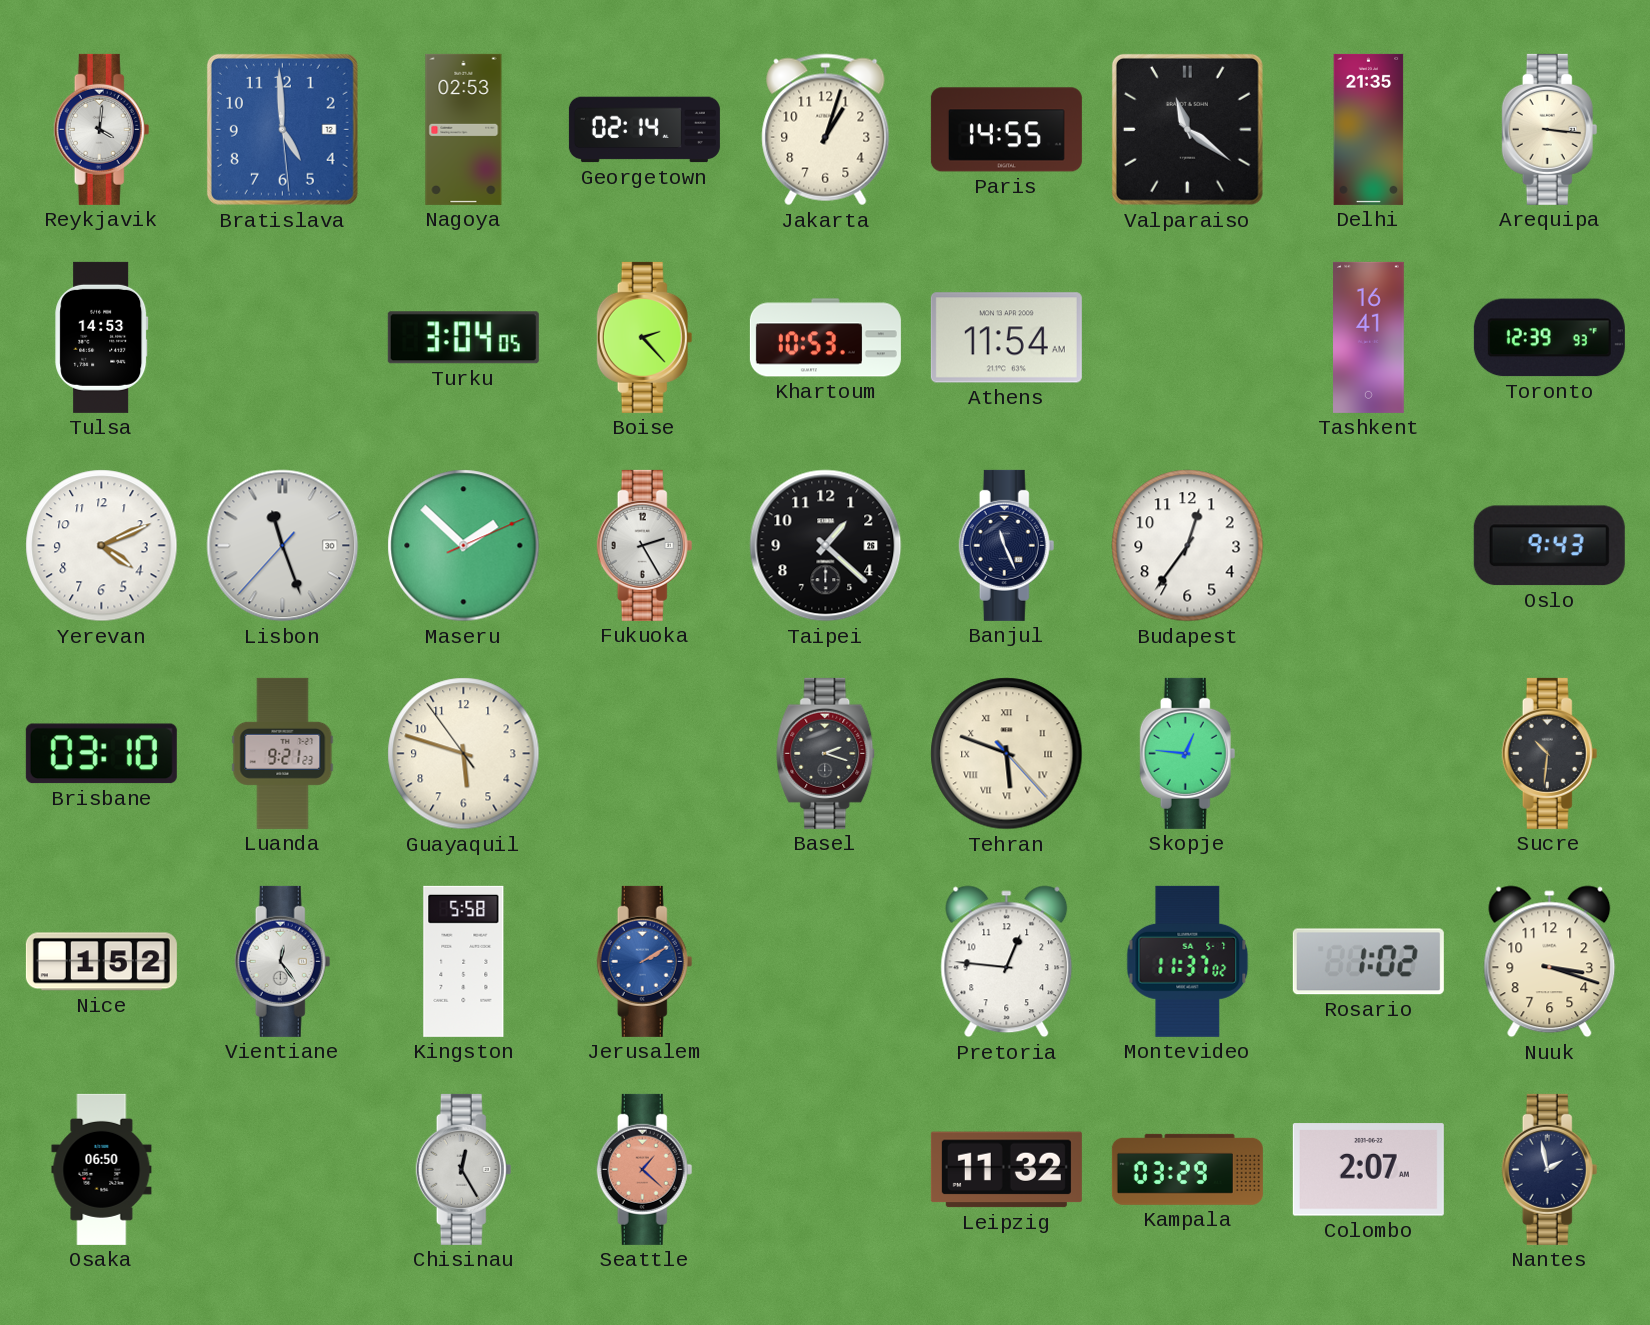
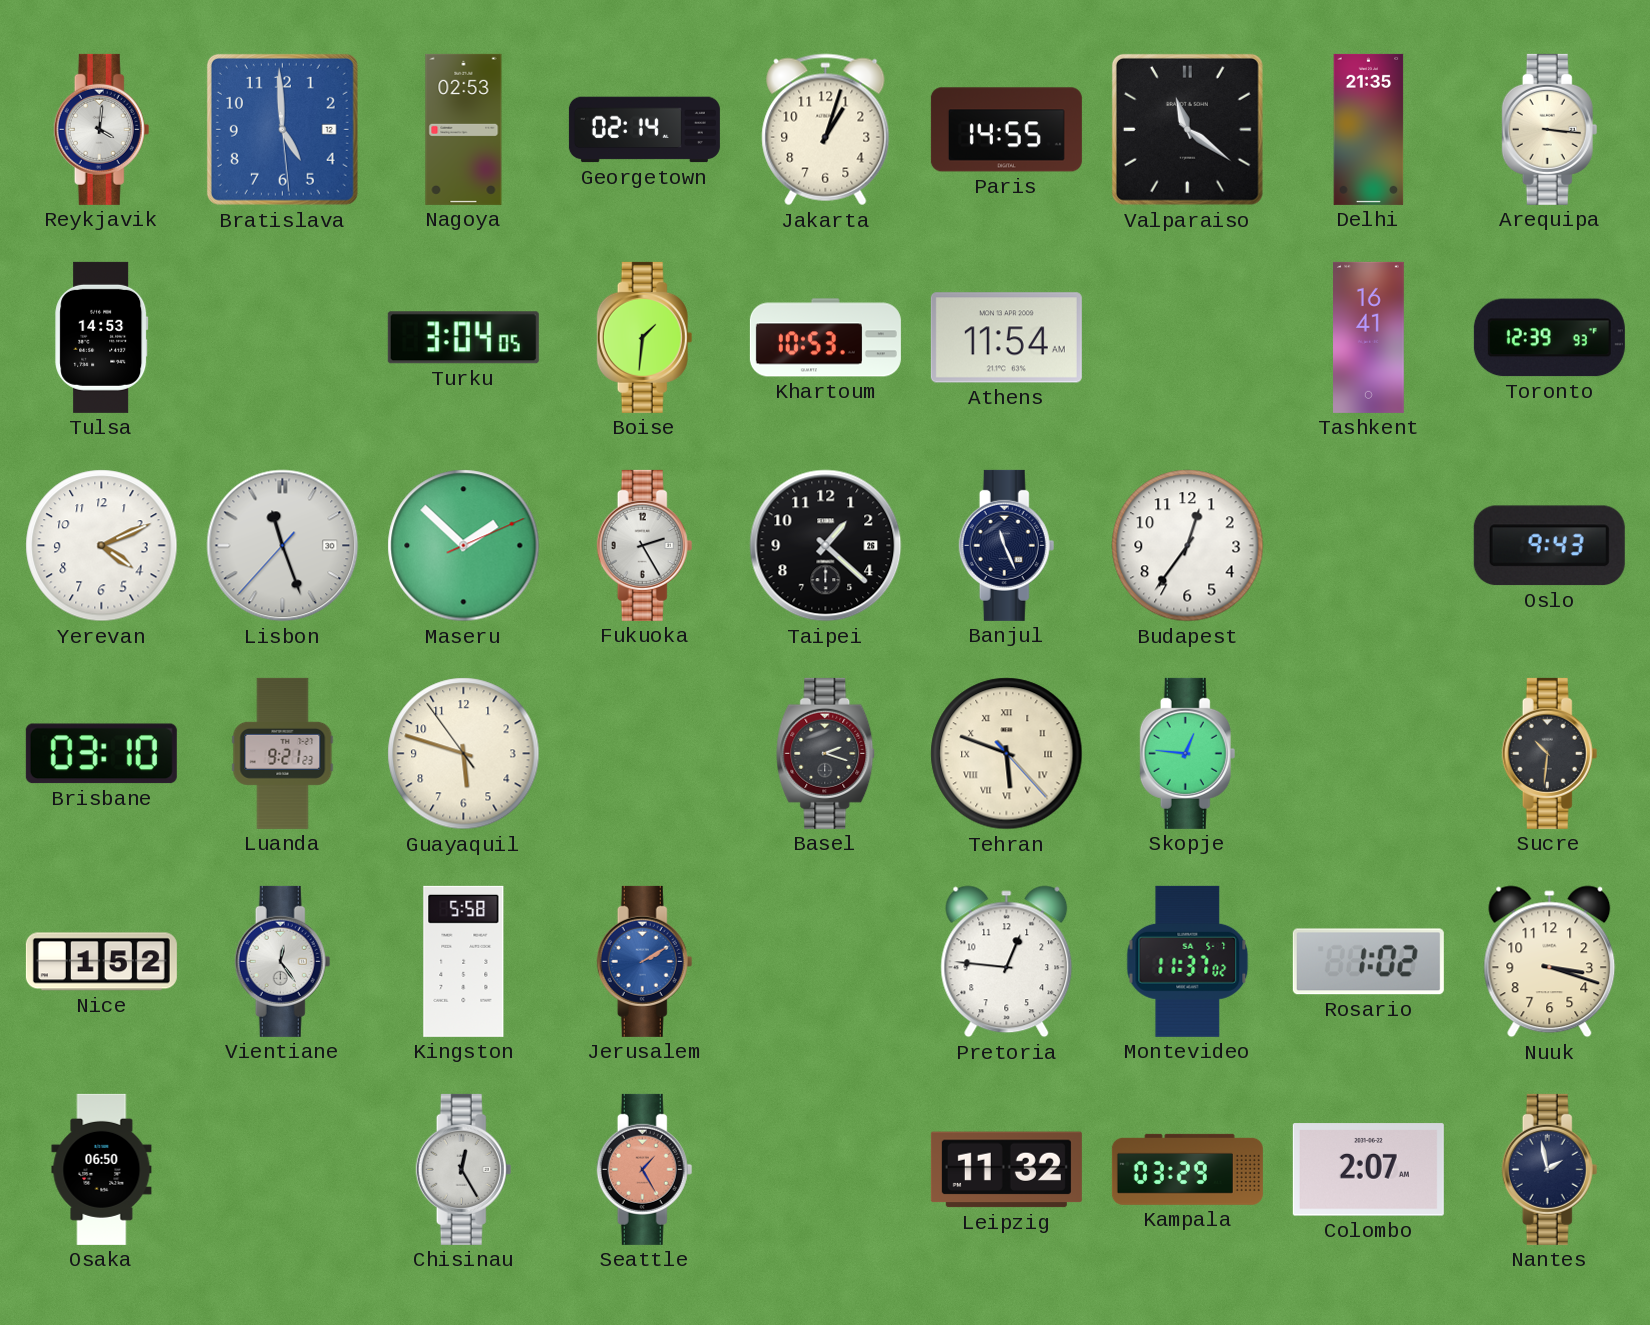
Boise: 2:23 -> 1:31
Seattle: 1:22 -> 1:25
